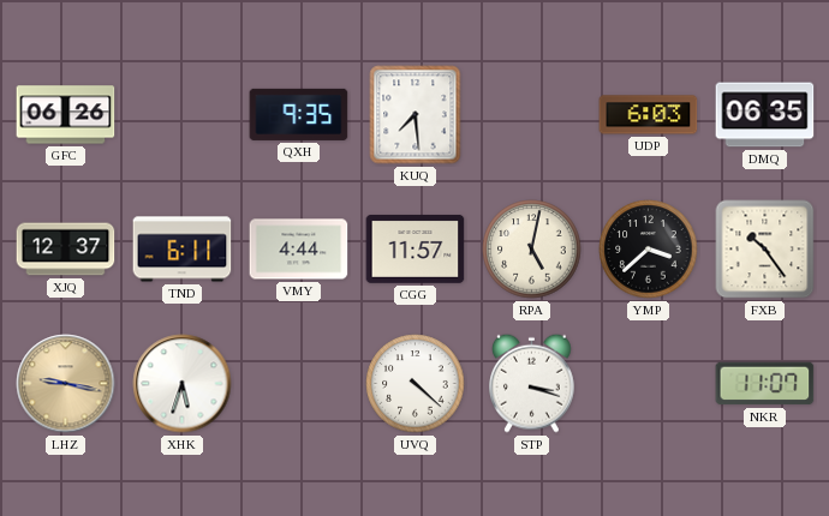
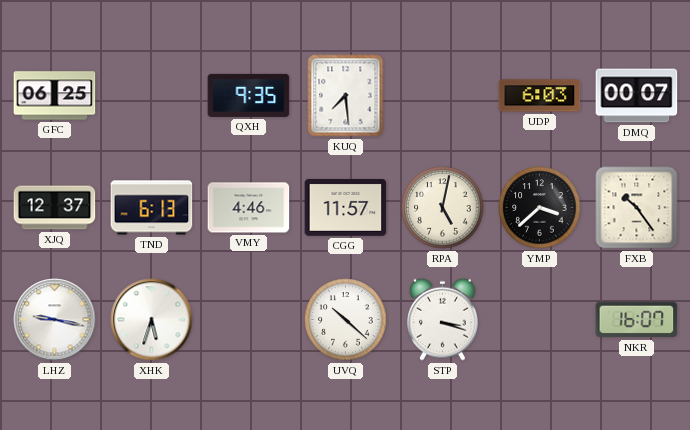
GFC: 06:26 -> 06:25
DMQ: 06:35 -> 00:07
TND: 6:11 -> 6:13
VMY: 4:44 -> 4:46
LHZ dial: champagne -> white
UVQ: 4:22 -> 10:22
NKR: 11:07 -> 16:07
